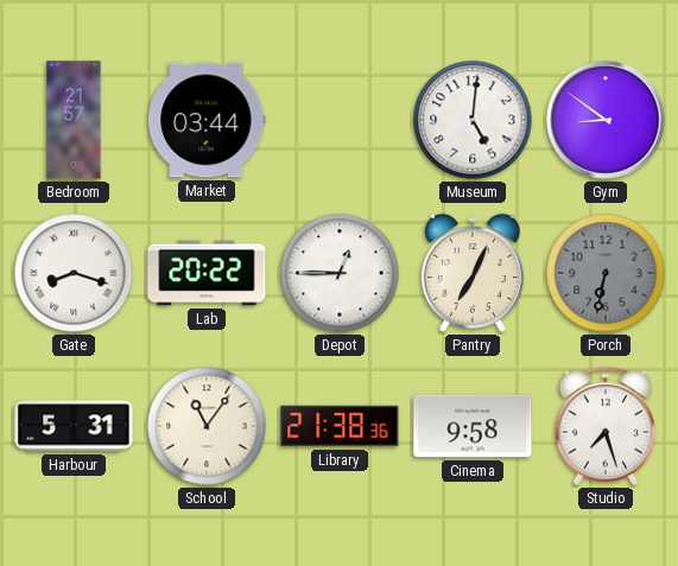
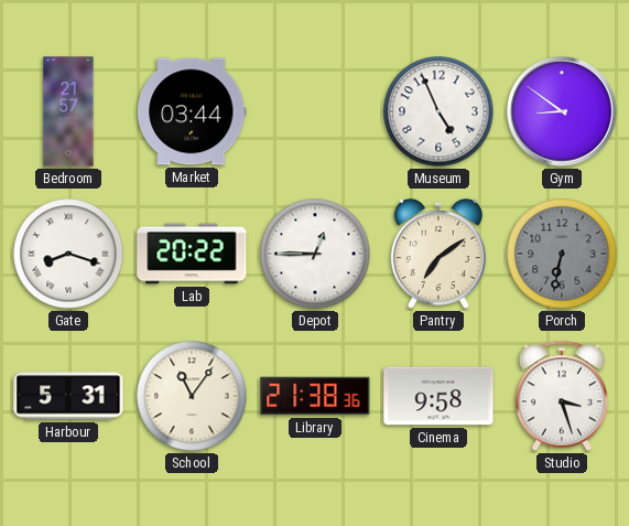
Museum: 5:01 -> 4:56
Pantry: 7:04 -> 7:09
Studio: 7:27 -> 3:27
